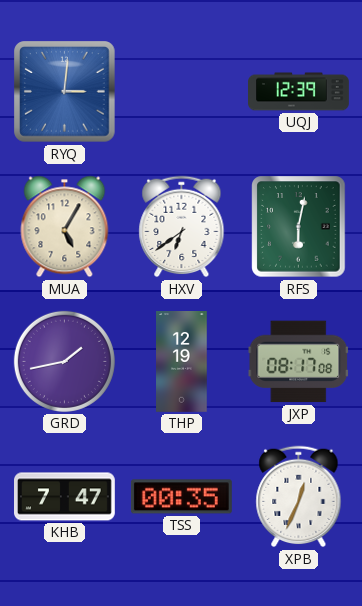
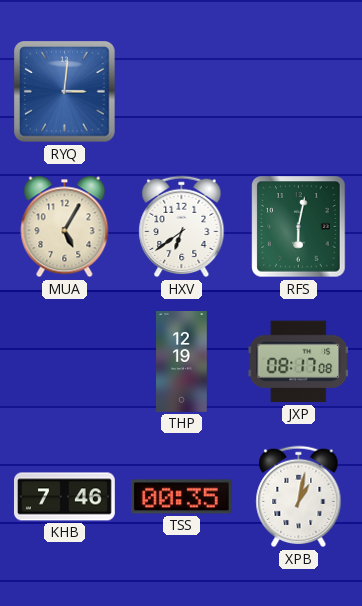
UQJ: 12:39 -> none
GRD: 1:43 -> none
KHB: 7:47 -> 7:46
XPB: 12:34 -> 1:02
